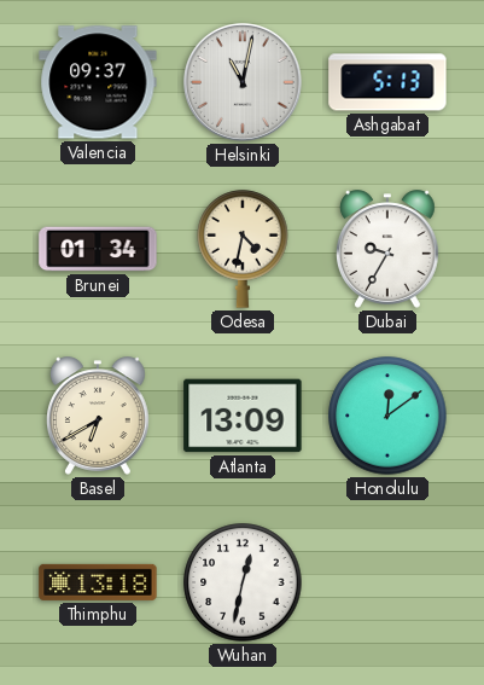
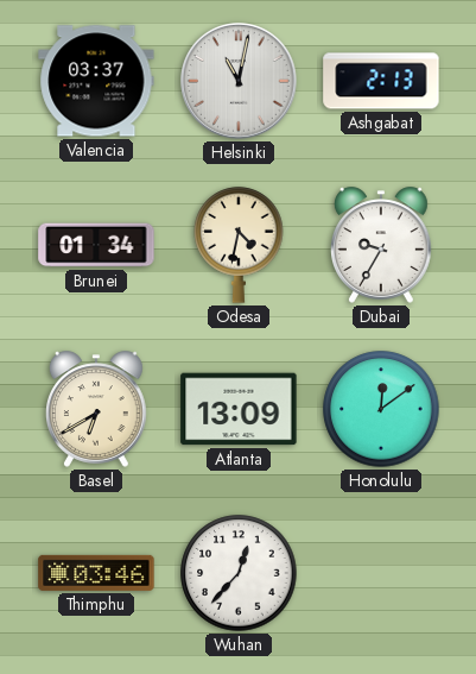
Valencia: 09:37 -> 03:37
Ashgabat: 5:13 -> 2:13
Thimphu: 13:18 -> 03:46
Wuhan: 12:32 -> 12:37
